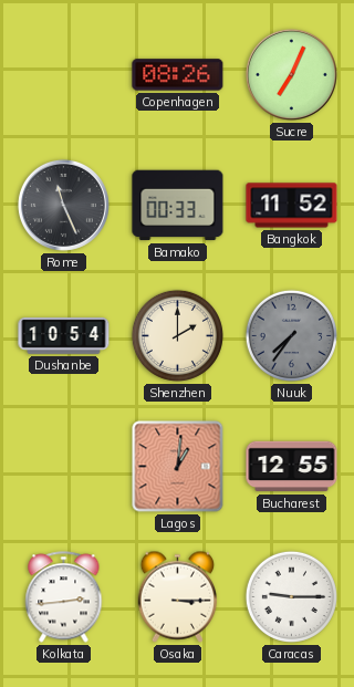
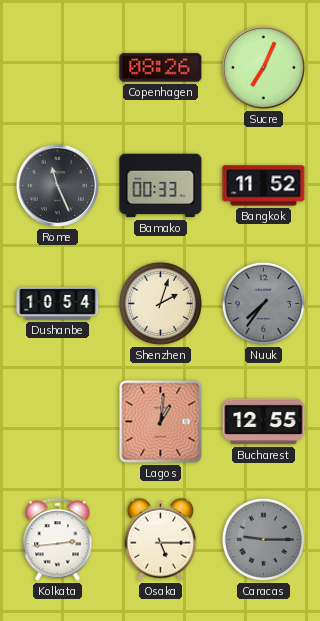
Shenzhen: 2:00 -> 2:03
Osaka: 3:15 -> 5:15
Caracas dial: white -> grey
